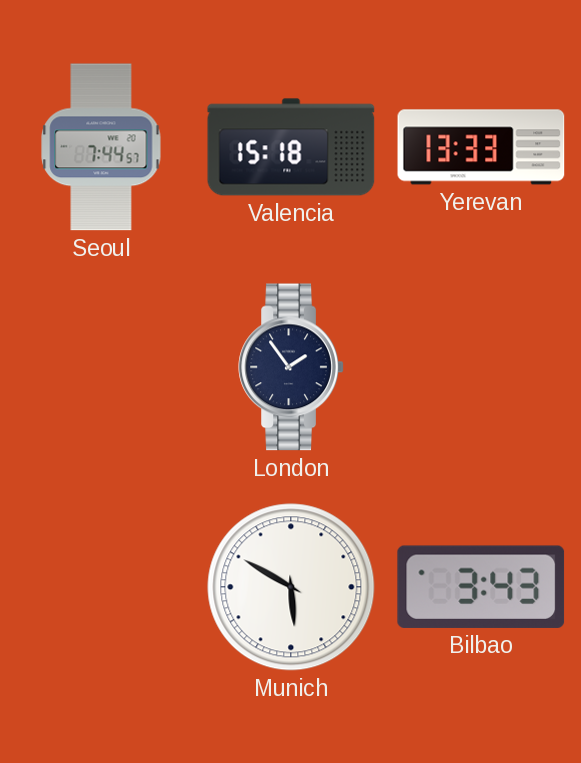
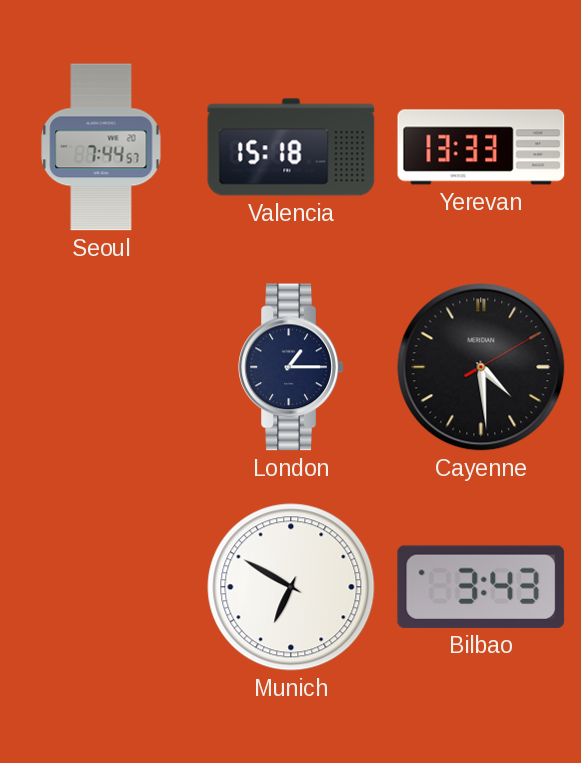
London: 1:54 -> 1:15
Cayenne: none -> 4:29
Munich: 5:50 -> 6:50
